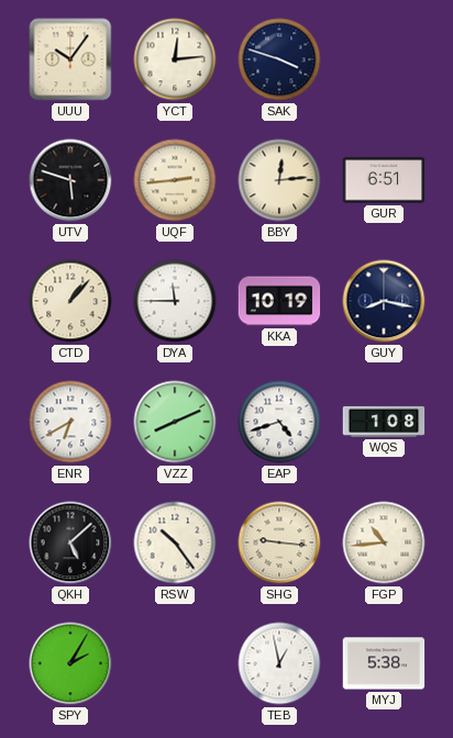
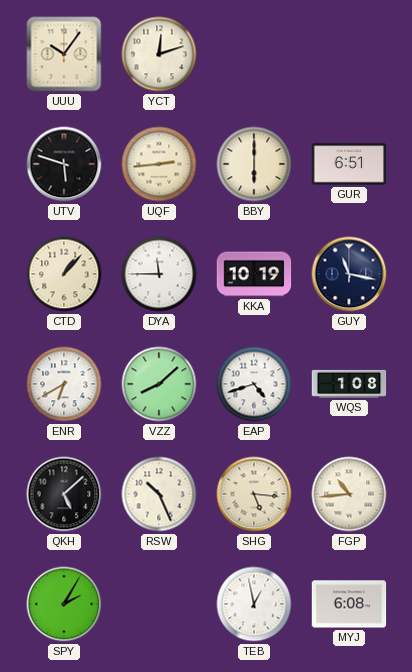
YCT: 12:14 -> 12:12
SAK: 3:48 -> none
BBY: 12:14 -> 6:00
GUY: 8:17 -> 11:17
VZZ: 8:11 -> 8:08
RSW: 10:24 -> 10:26
SHG: 9:16 -> 5:16
MYJ: 5:38 -> 6:08
